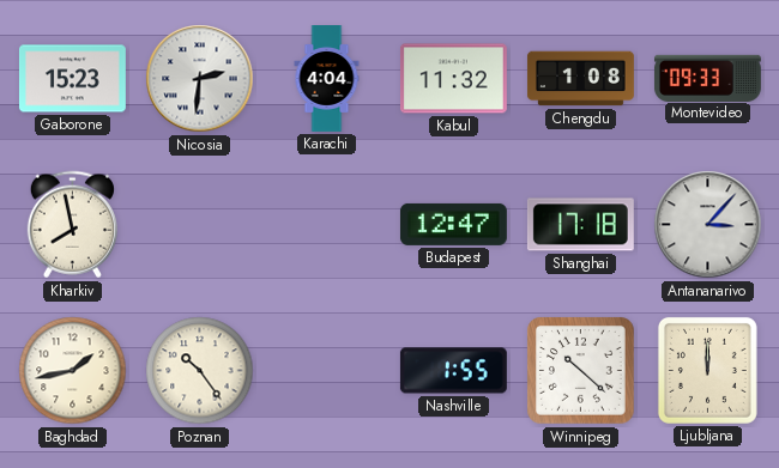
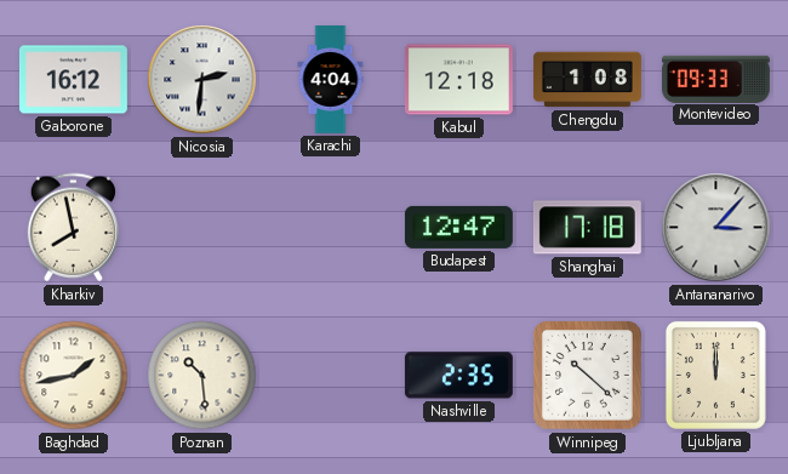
Gaborone: 15:23 -> 16:12
Kabul: 11:32 -> 12:18
Poznan: 10:24 -> 10:29
Nashville: 1:55 -> 2:35
